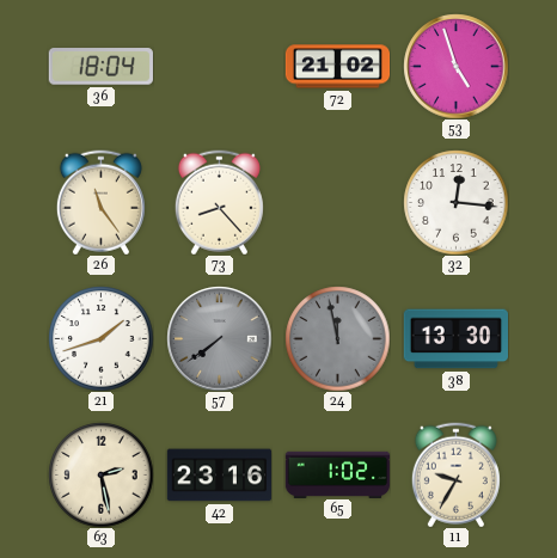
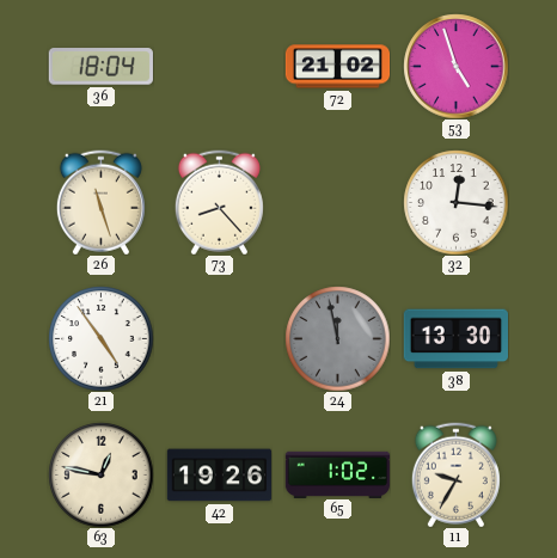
26: 11:24 -> 11:27
21: 1:42 -> 4:54
57: 7:39 -> none
63: 2:28 -> 12:47
42: 23:16 -> 19:26
